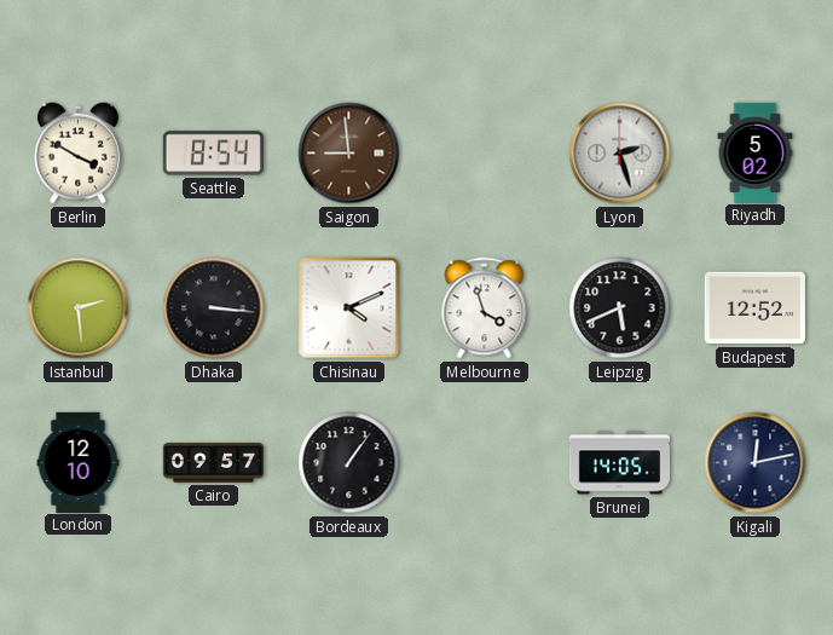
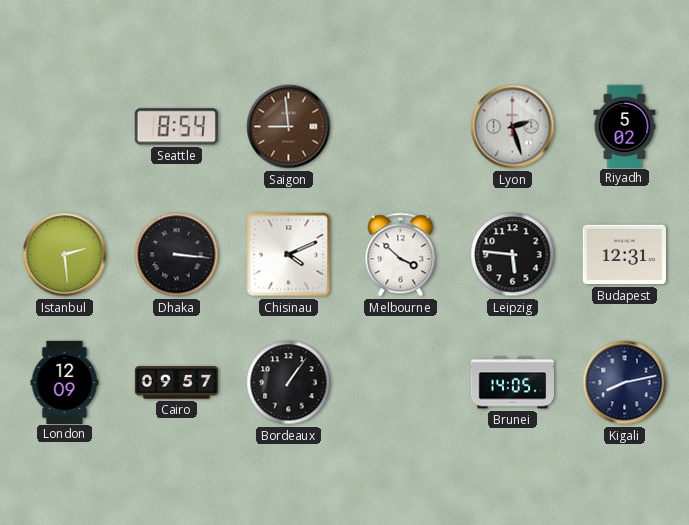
Berlin: 3:50 -> none
Melbourne: 3:57 -> 3:52
Leipzig: 5:41 -> 5:46
Budapest: 12:52 -> 12:31
London: 12:10 -> 12:09
Kigali: 12:13 -> 8:13
